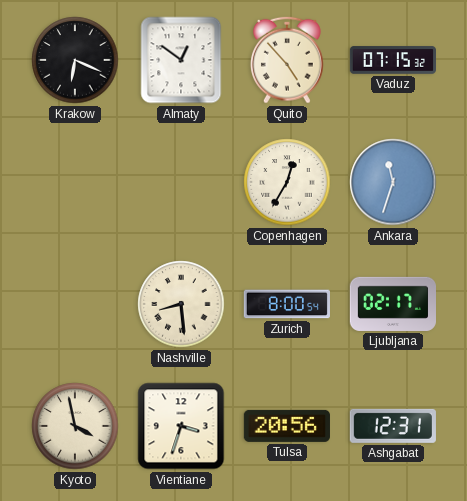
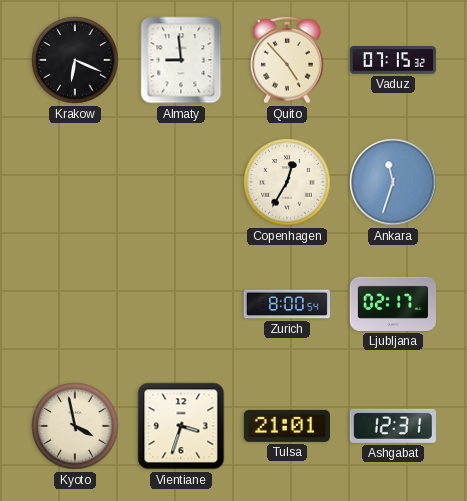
Almaty: 12:51 -> 8:59
Nashville: 8:29 -> none
Tulsa: 20:56 -> 21:01
